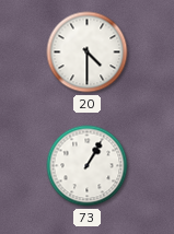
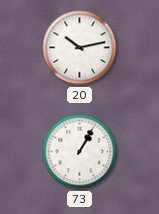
20: 4:30 -> 10:13
